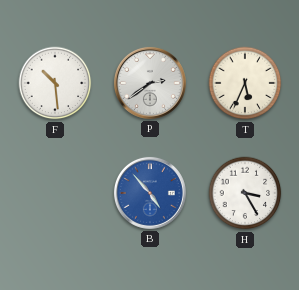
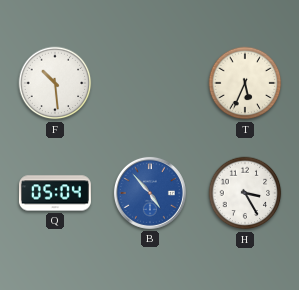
P: 2:39 -> none
Q: none -> 05:04
